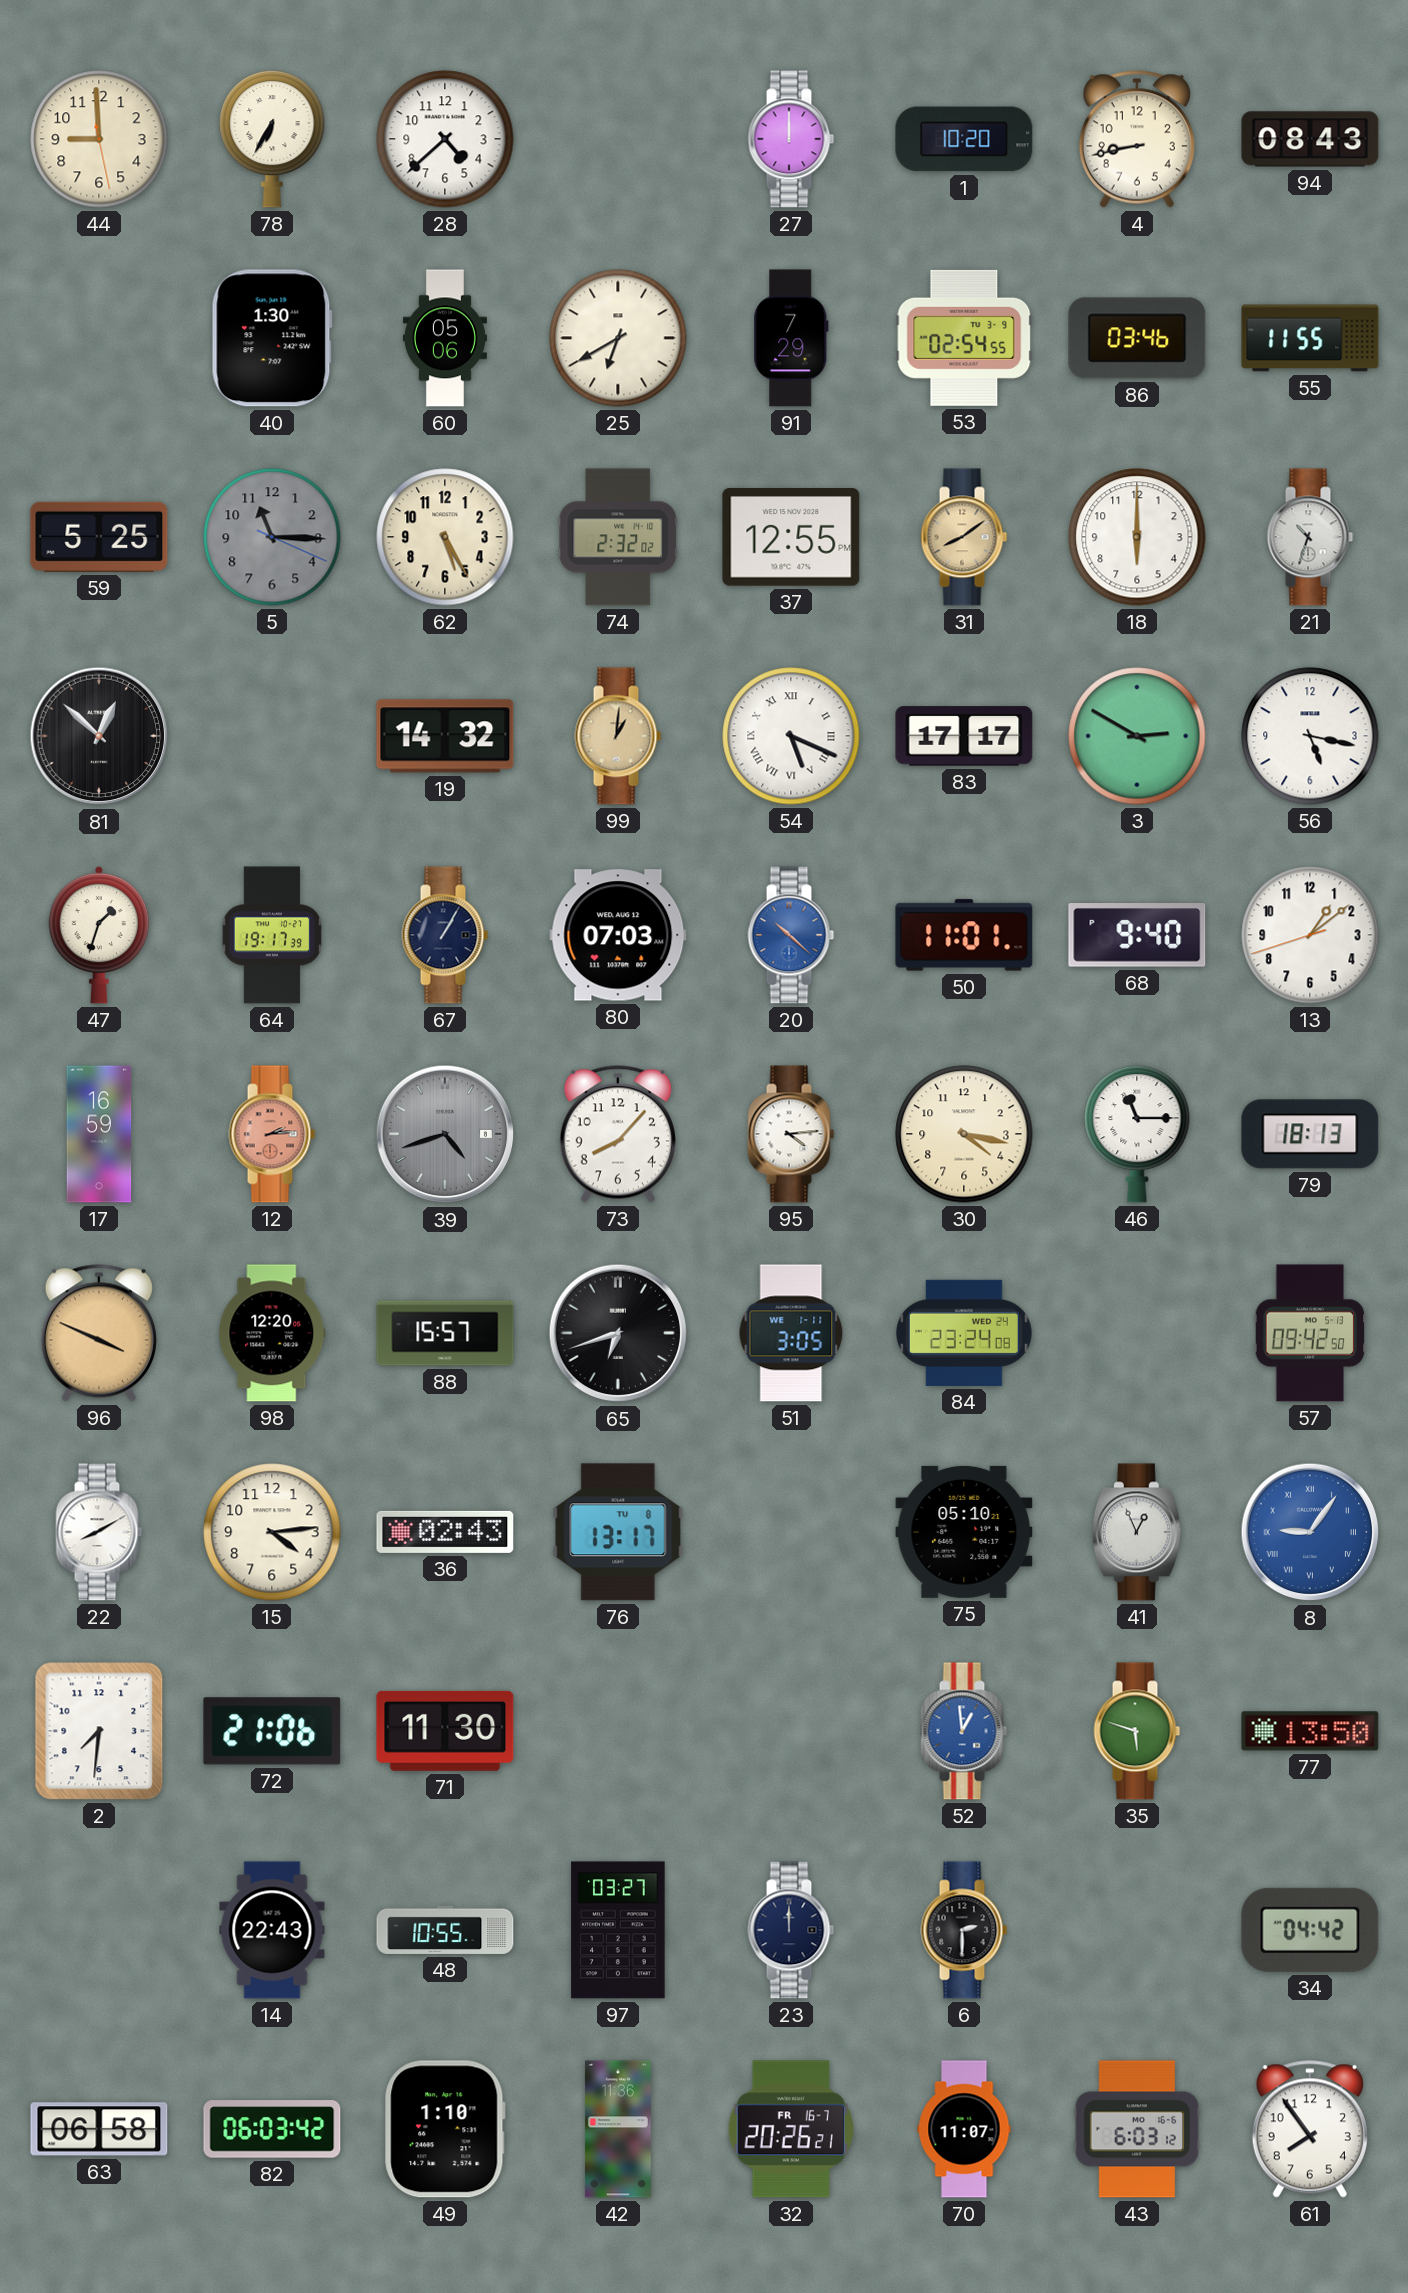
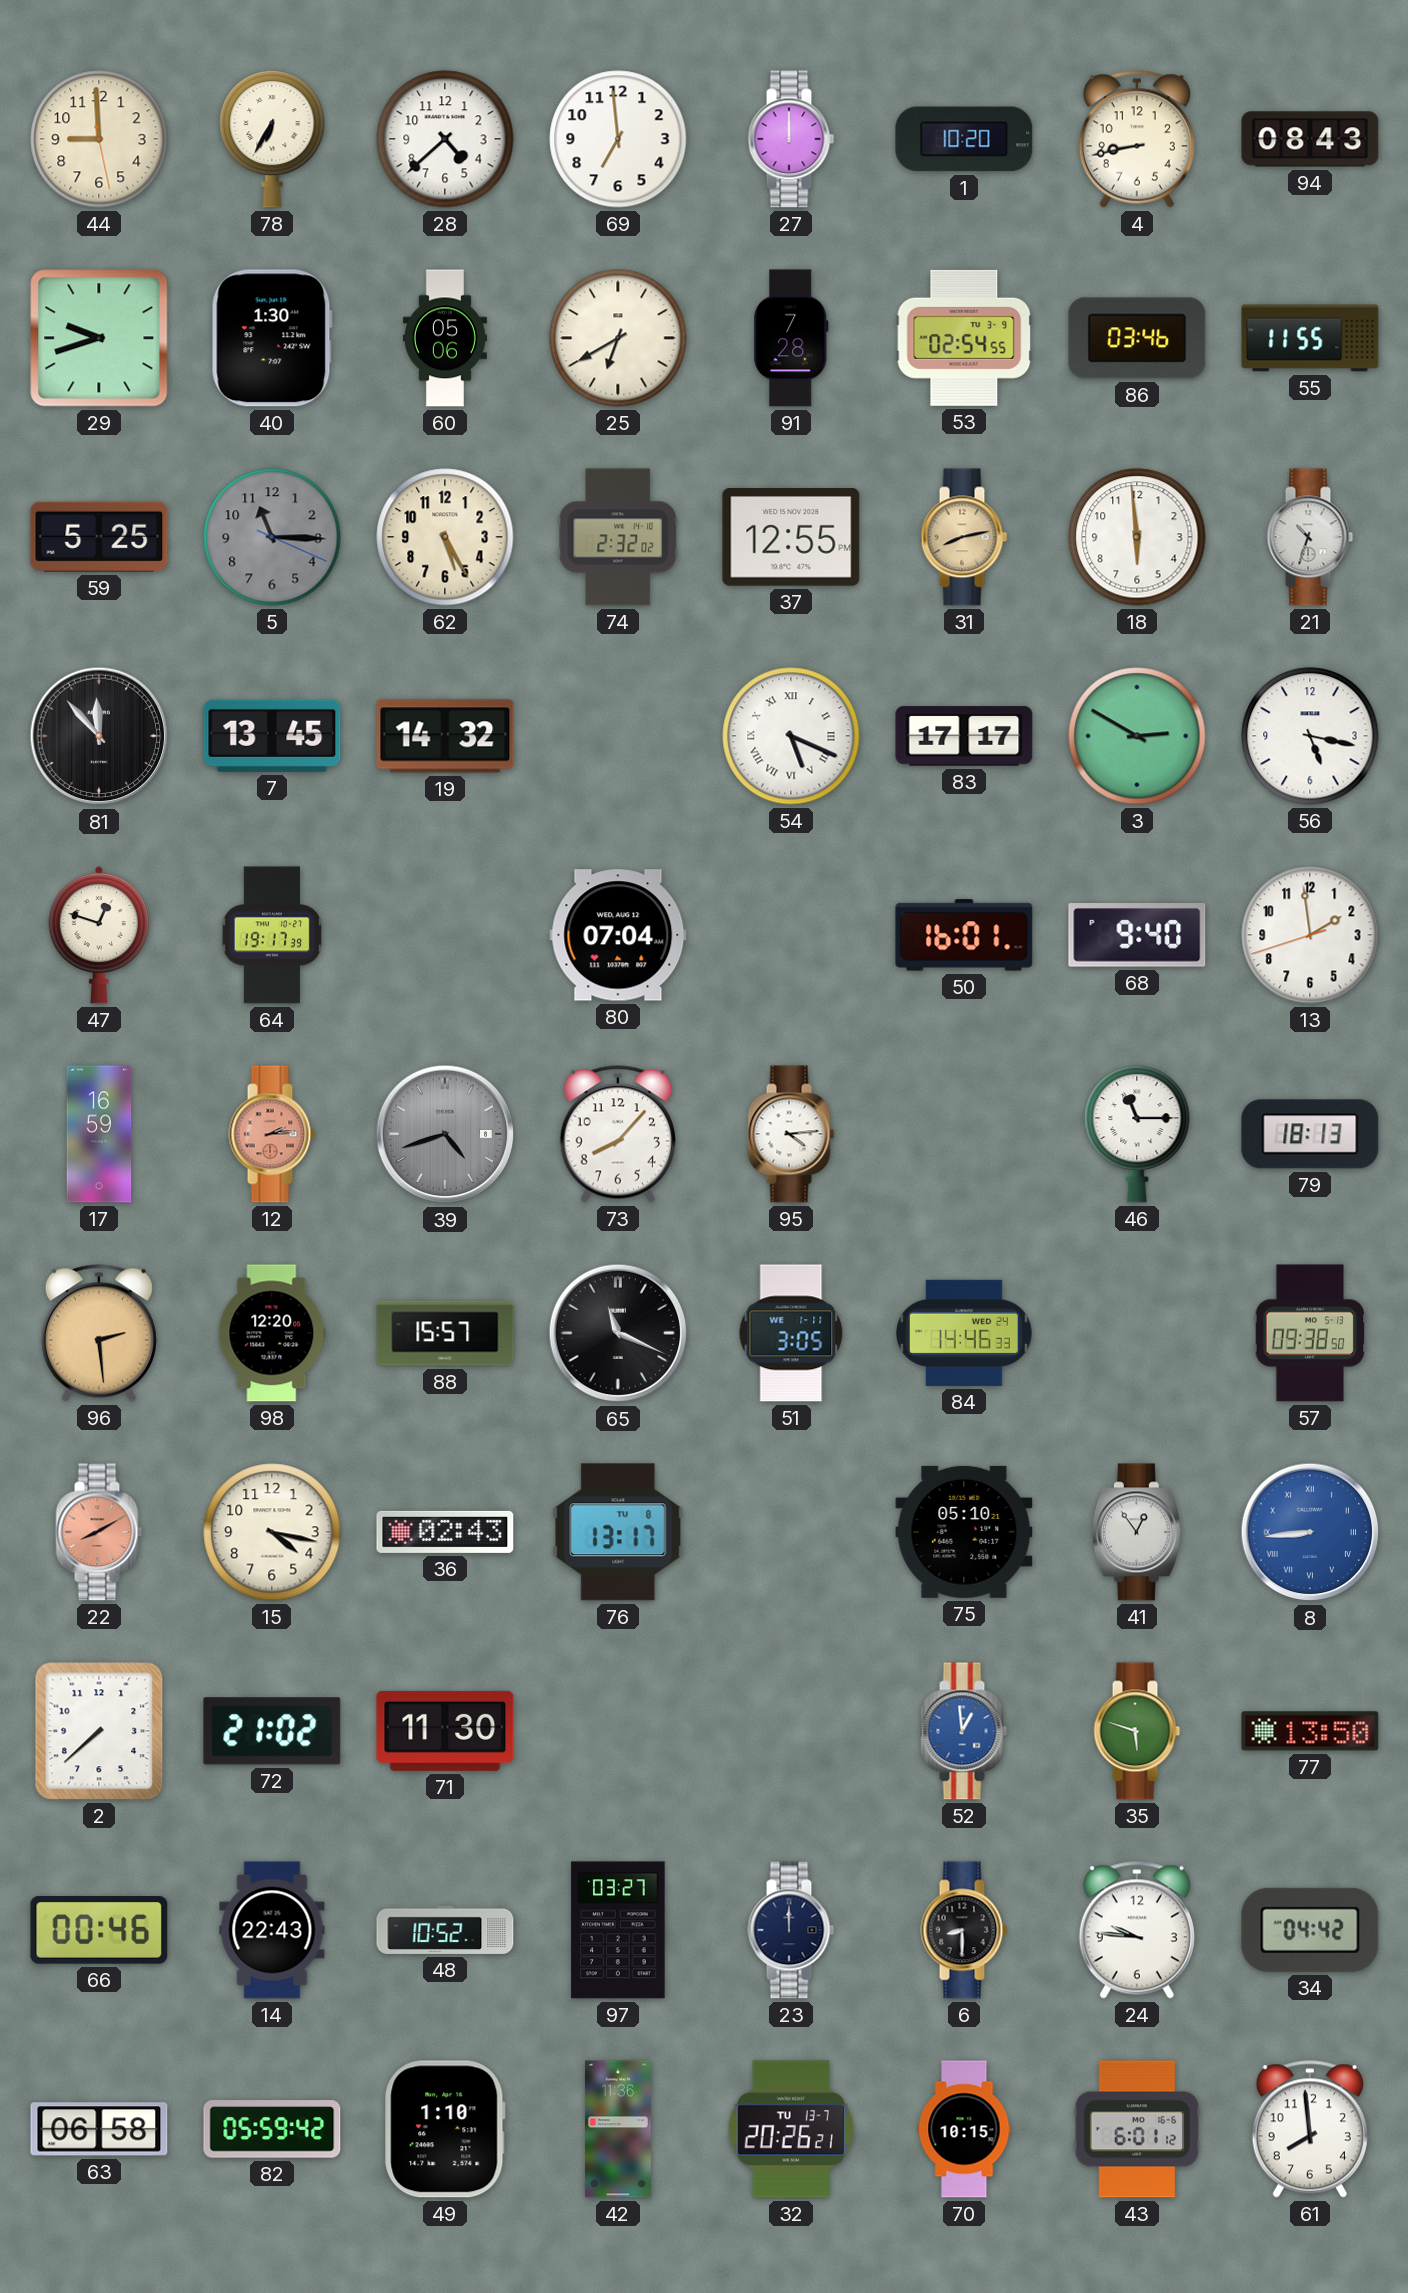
69: none -> 6:59
29: none -> 9:42
91: 7:29 -> 7:28
31: 8:09 -> 8:13
18: 6:00 -> 5:59
81: 12:52 -> 11:53
7: none -> 13:45
99: 1:01 -> none
47: 1:33 -> 12:48
67: 1:05 -> none
80: 07:03 -> 07:04
20: 10:22 -> none
50: 11:01 -> 16:01
13: 1:08 -> 1:58
30: 4:17 -> none
96: 3:49 -> 2:29
65: 6:42 -> 11:19
84: 23:24 -> 14:46
57: 09:42 -> 09:38
22 dial: white -> salmon
15: 4:14 -> 4:17
41: 12:56 -> 12:54
8: 9:06 -> 8:44
2: 7:31 -> 7:38
72: 21:06 -> 21:02
66: none -> 00:46
48: 10:55 -> 10:52
6: 2:30 -> 8:30
24: none -> 9:46
82: 06:03 -> 05:59
32 date: FR 16-7 -> TU 13-7
70: 11:07 -> 10:15
43: 6:03 -> 6:01
61: 7:54 -> 7:59
